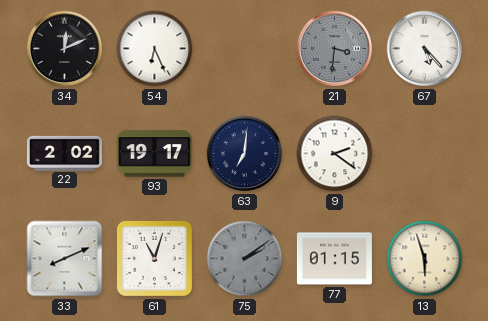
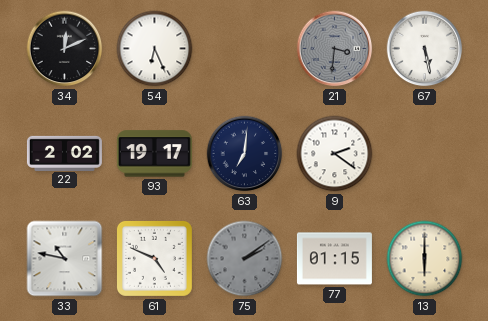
67: 5:23 -> 5:28
33: 8:11 -> 10:47
61: 11:03 -> 4:49
13: 5:57 -> 6:00
